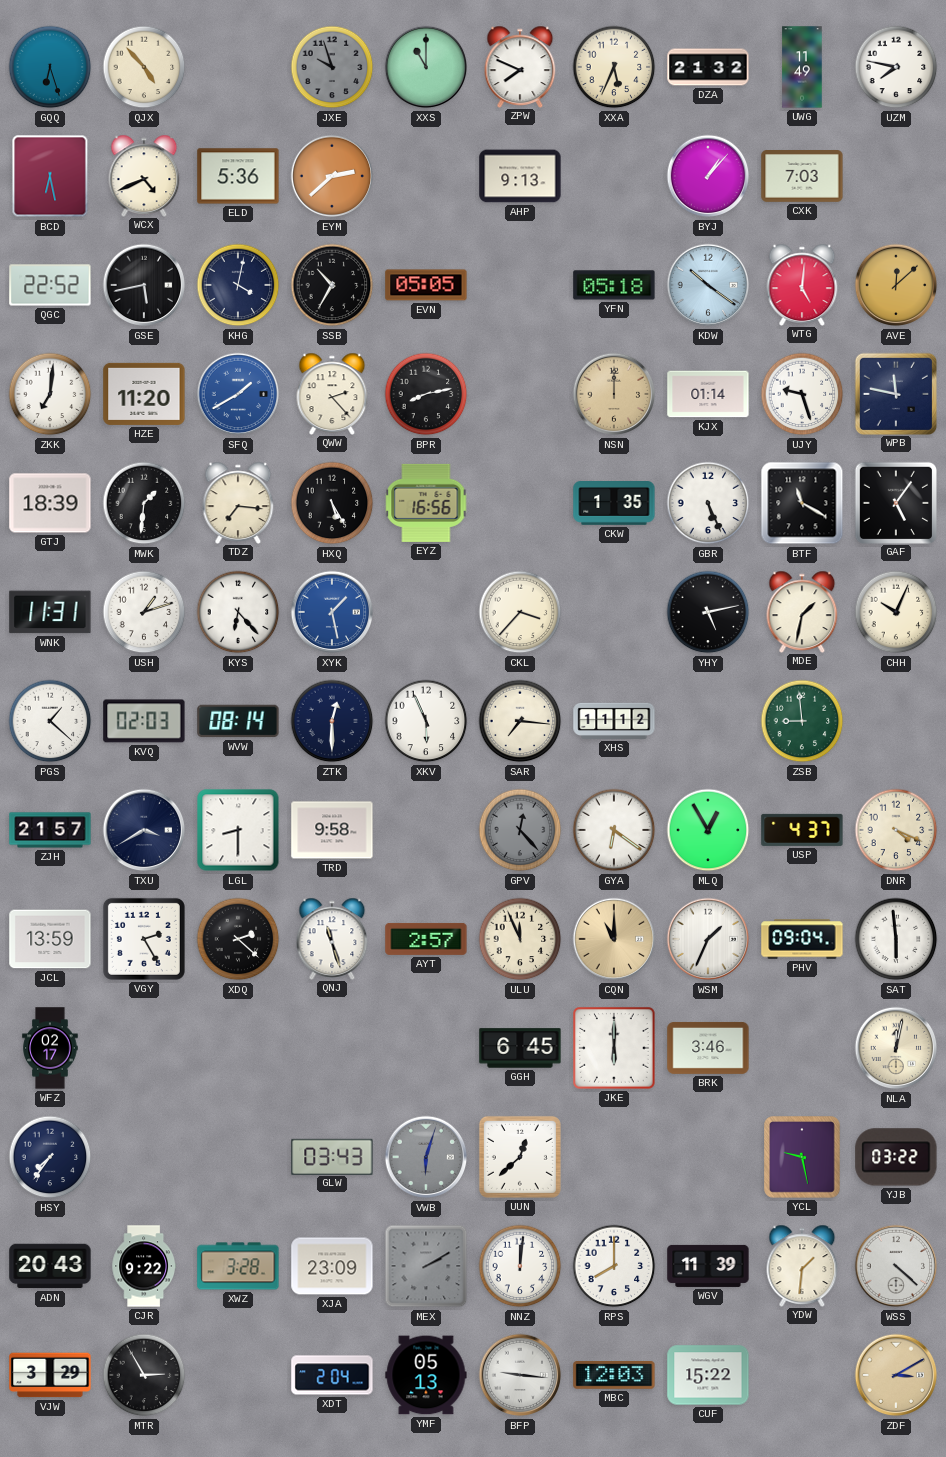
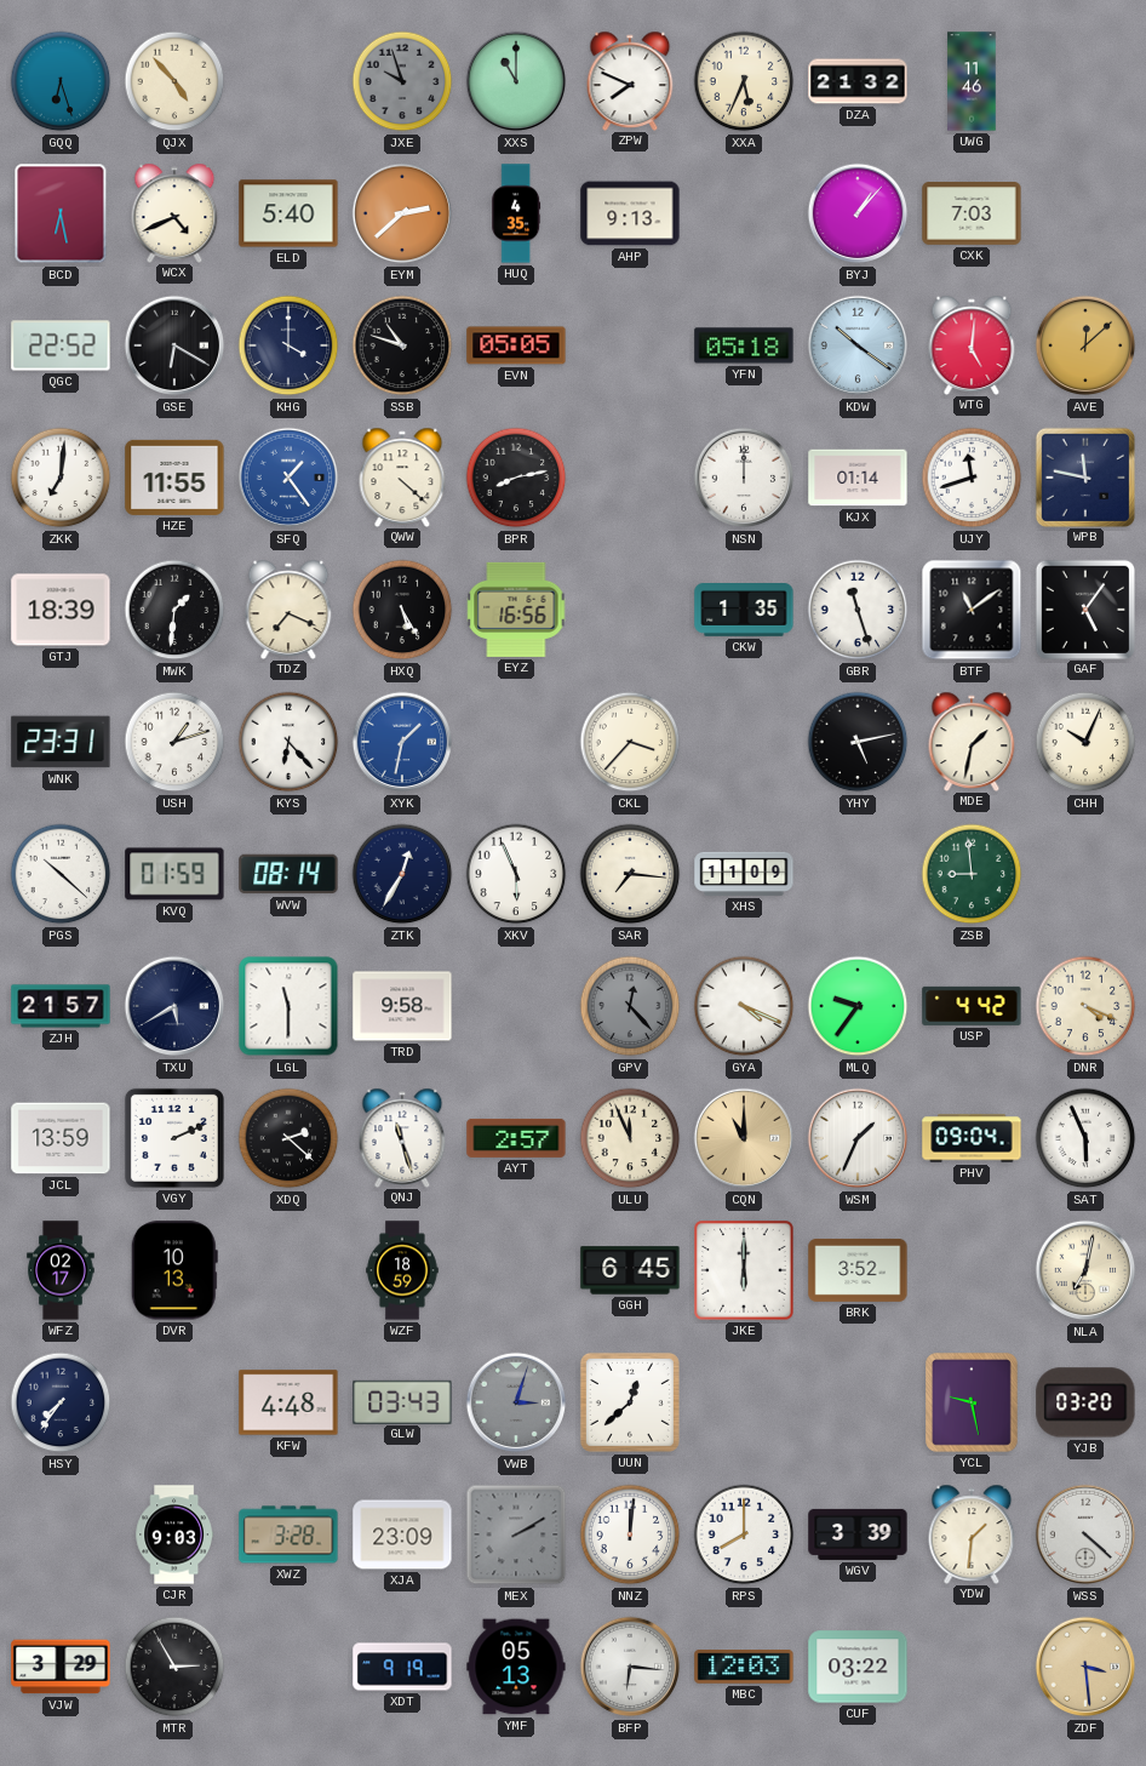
UWG: 11:49 -> 11:46
UZM: 7:47 -> none
ELD: 5:36 -> 5:40
HUQ: none -> 4:35
GSE: 5:43 -> 6:20
KHG: 4:02 -> 4:00
SSB: 10:35 -> 10:48
HZE: 11:20 -> 11:55
SFQ: 1:40 -> 1:24
QWW: 2:23 -> 4:22
NSN dial: champagne -> white
UJY: 9:27 -> 11:42
TDZ: 7:16 -> 7:19
GBR: 5:26 -> 11:27
BTF: 11:20 -> 11:09
WNK: 11:31 -> 23:31
XYK: 1:28 -> 1:32
PGS: 1:22 -> 10:22
KVQ: 02:03 -> 01:59
ZTK: 12:30 -> 12:35
XHS: 11:12 -> 11:09
TXU: 3:40 -> 5:40
LGL: 8:30 -> 11:30
GYA: 6:21 -> 4:19
MLQ: 12:55 -> 9:36
USP: 4:37 -> 4:42
VGY: 2:25 -> 2:11
SAT: 5:59 -> 5:56
DVR: none -> 10:13
WZF: none -> 18:59
BRK: 3:46 -> 3:52
NLA: 12:02 -> 7:02
KFW: none -> 4:48
VWB: 6:03 -> 3:03
YJB: 03:22 -> 03:20
ADN: 20:43 -> none
CJR: 9:22 -> 9:03
WGV: 11:39 -> 3:39
XDT: 2:04 -> 9:19
BFP: 9:16 -> 6:16
CUF: 15:22 -> 03:22
ZDF: 3:10 -> 3:29
